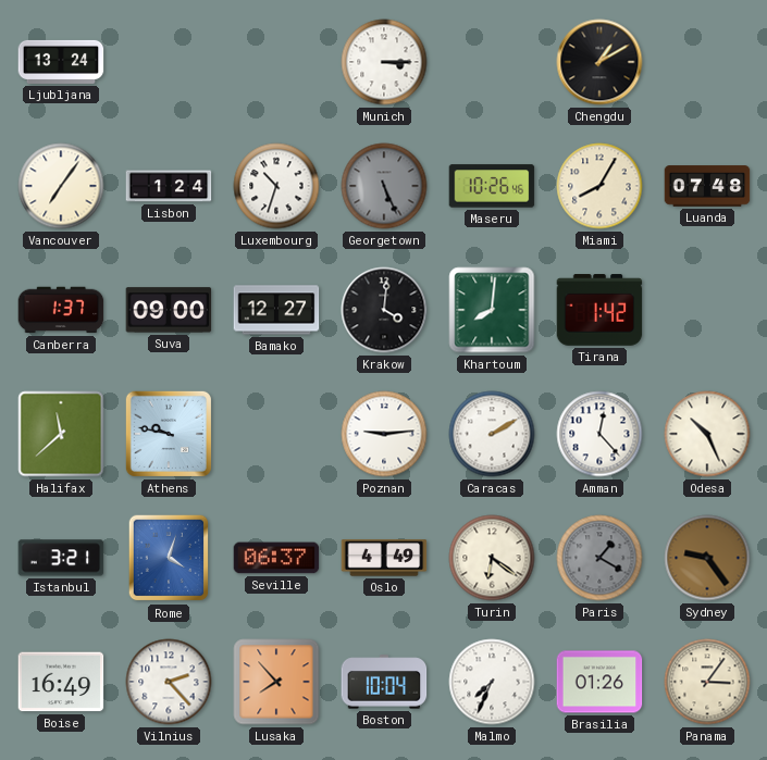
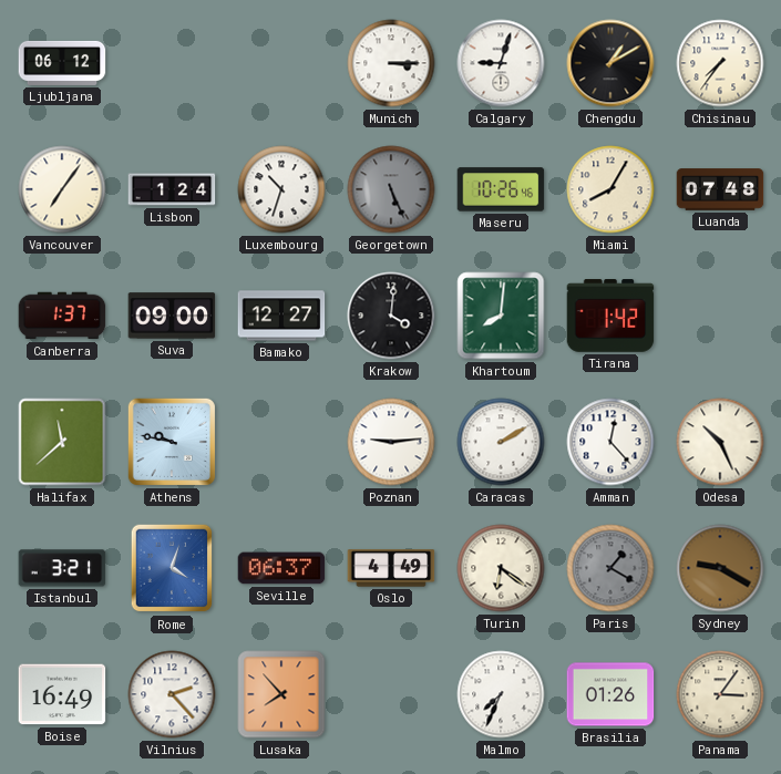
Ljubljana: 13:24 -> 06:12
Calgary: none -> 9:03
Chisinau: none -> 7:36
Sydney: 9:24 -> 9:20
Boston: 10:04 -> none
